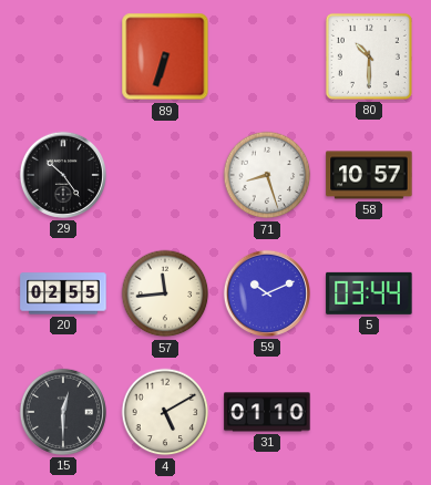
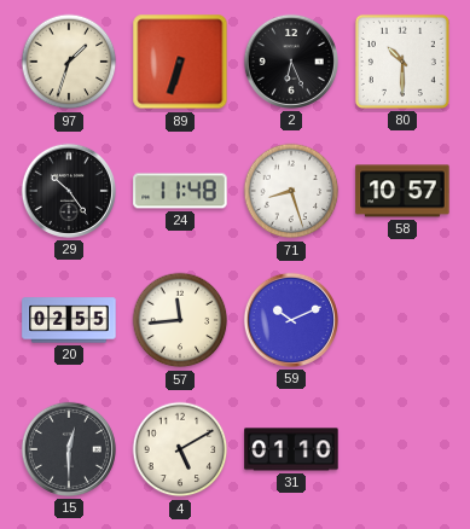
97: none -> 1:33
2: none -> 6:26
24: none -> 11:48
5: 03:44 -> none
